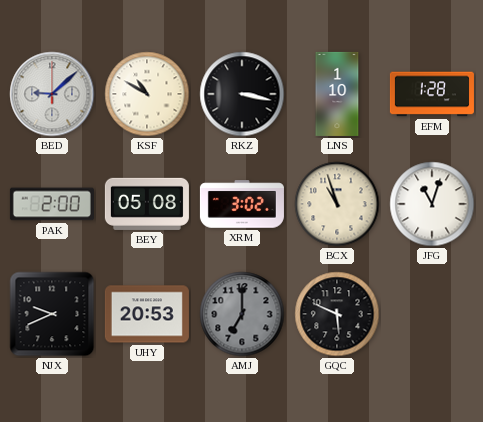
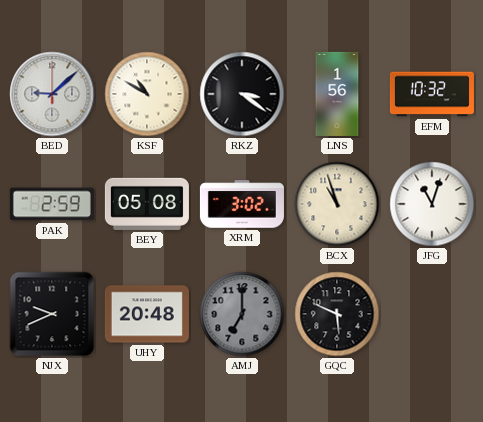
RKZ: 3:17 -> 3:21
LNS: 1:10 -> 1:56
EFM: 1:28 -> 10:32
PAK: 2:00 -> 2:59
UHY: 20:53 -> 20:48
